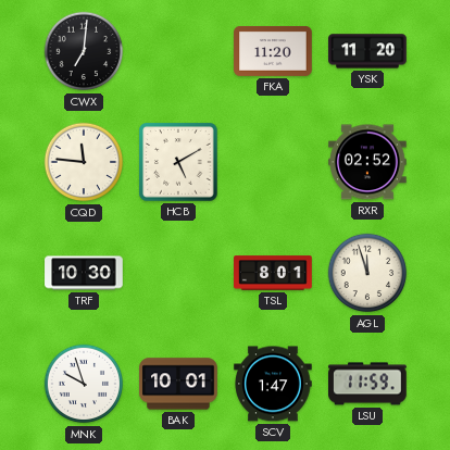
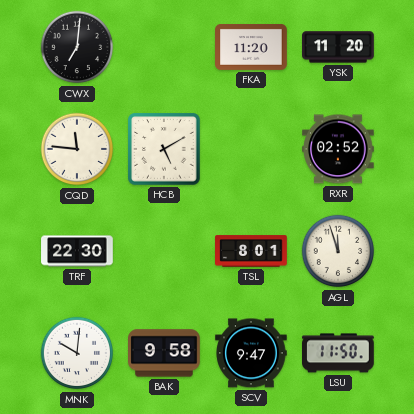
TRF: 10:30 -> 22:30
MNK: 9:57 -> 10:01
BAK: 10:01 -> 9:58
SCV: 1:47 -> 9:47
LSU: 11:59 -> 11:50
